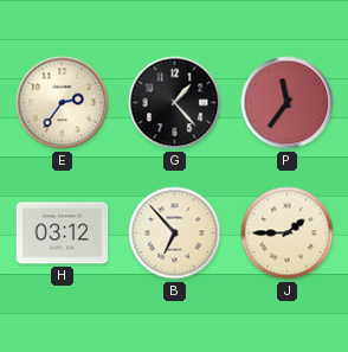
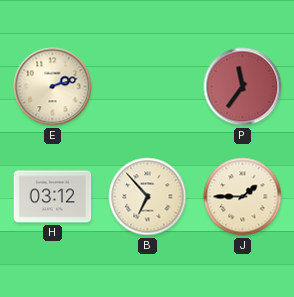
E: 2:36 -> 2:12
G: 1:23 -> none
